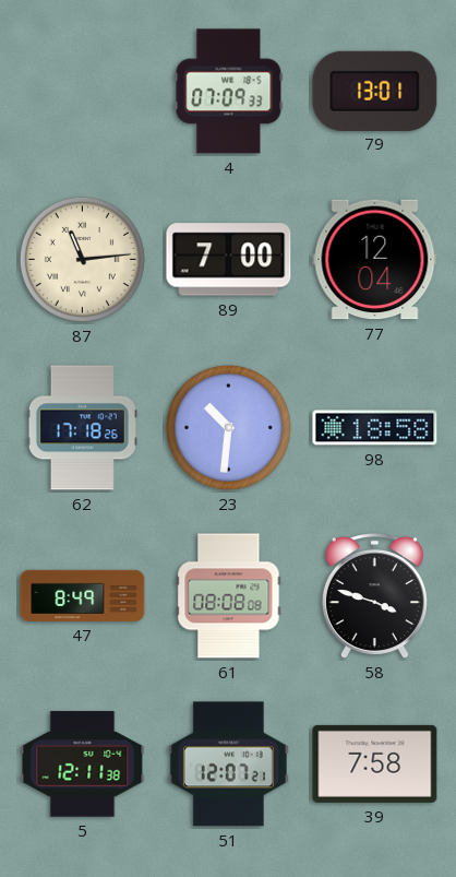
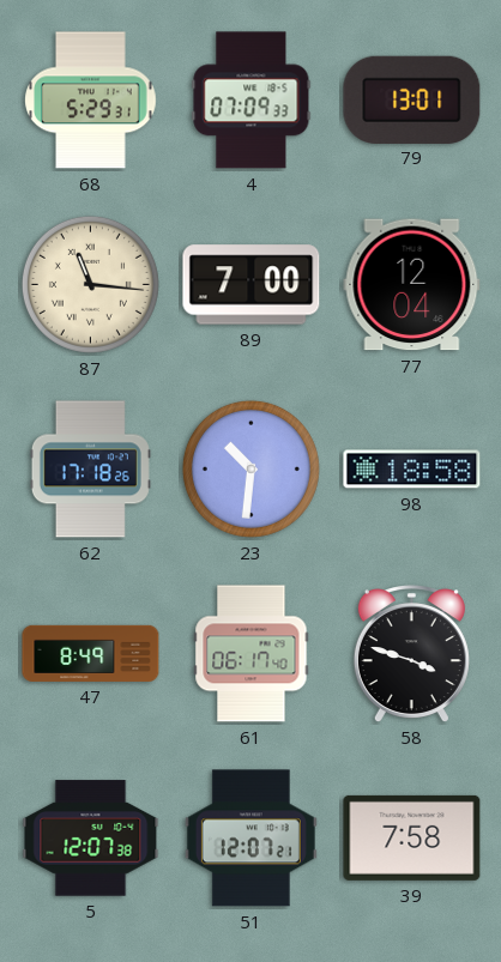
68: none -> 5:29
87: 11:14 -> 11:16
61: 08:08 -> 06:17
5: 12:11 -> 12:07
